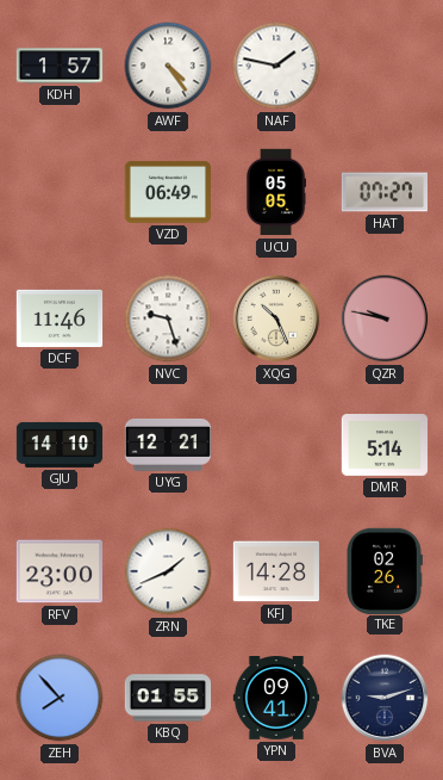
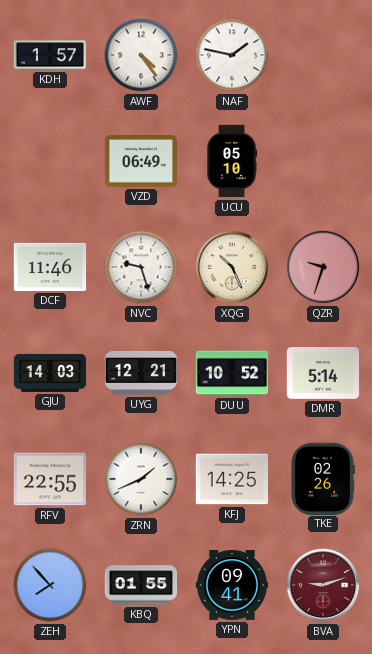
UCU: 05:05 -> 05:10
HAT: 07:27 -> none
QZR: 9:47 -> 9:33
GJU: 14:10 -> 14:03
DUU: none -> 10:52
RFV: 23:00 -> 22:55
KFJ: 14:28 -> 14:25
BVA dial: navy -> burgundy
